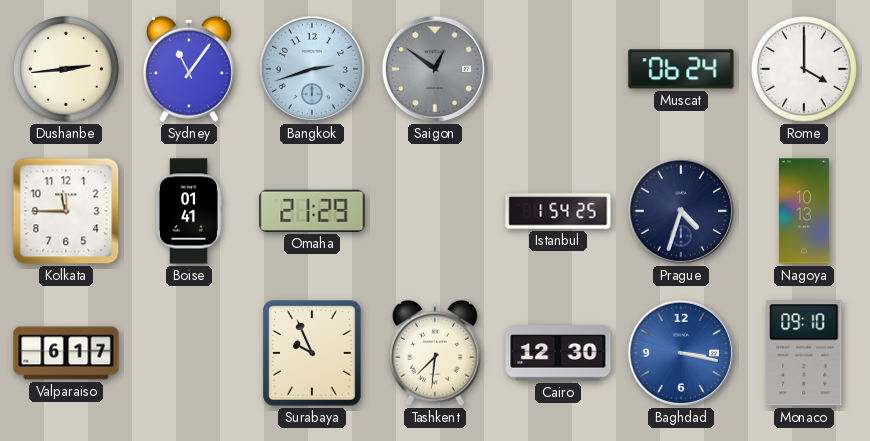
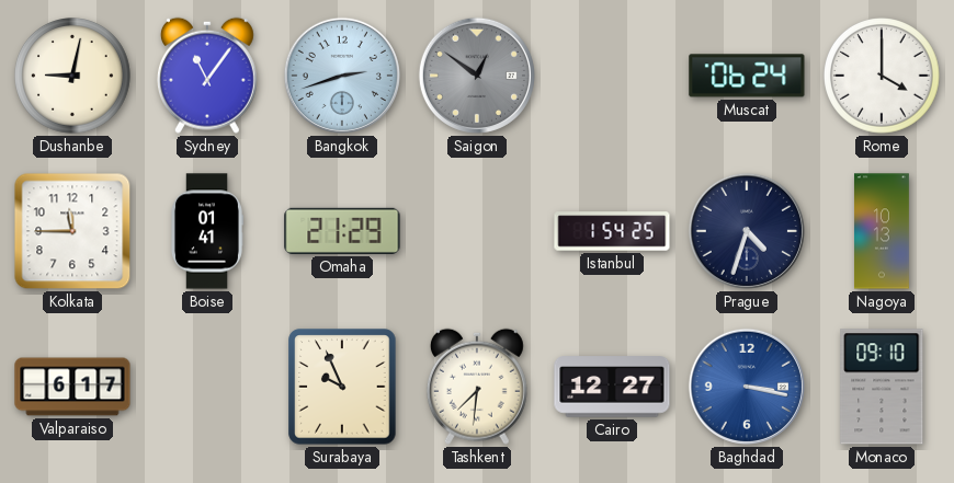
Dushanbe: 2:44 -> 9:02
Cairo: 12:30 -> 12:27
